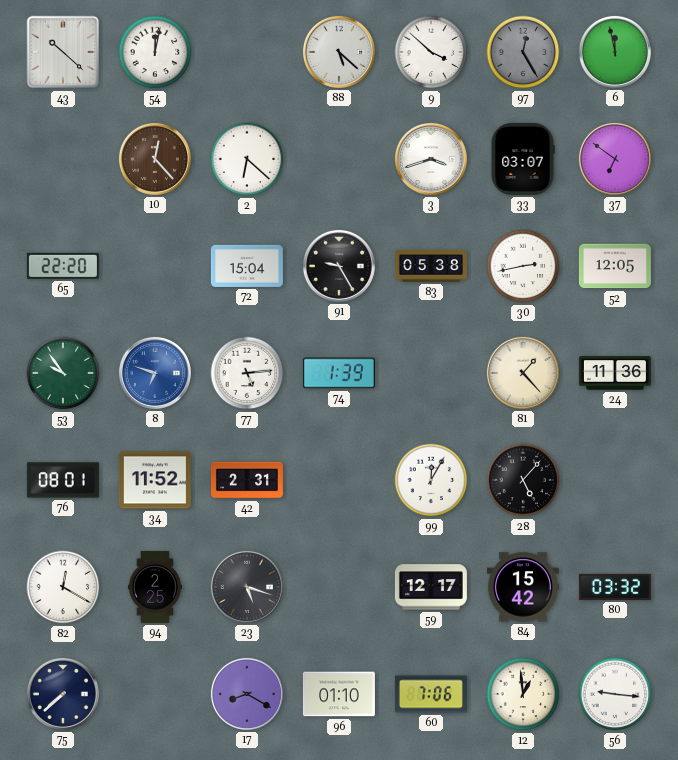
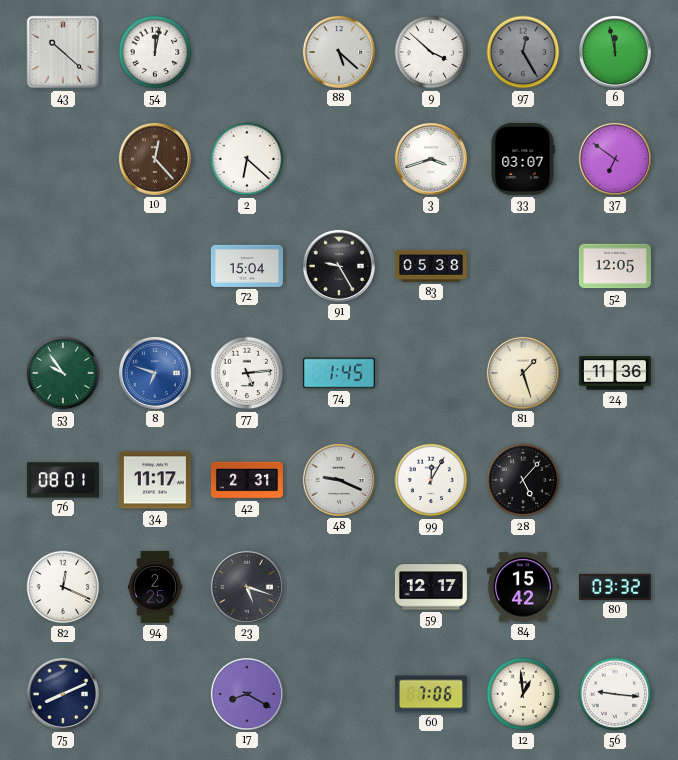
65: 22:20 -> none
30: 2:43 -> none
74: 1:39 -> 1:45
81: 1:23 -> 1:27
34: 11:52 -> 11:17
48: none -> 9:19
82: 12:20 -> 12:19
75: 7:38 -> 8:11
96: 01:10 -> none
